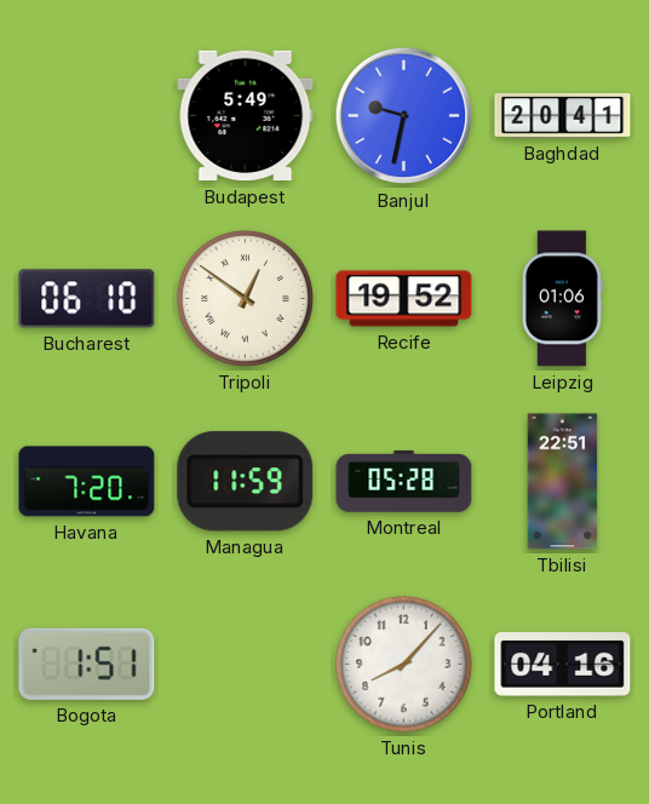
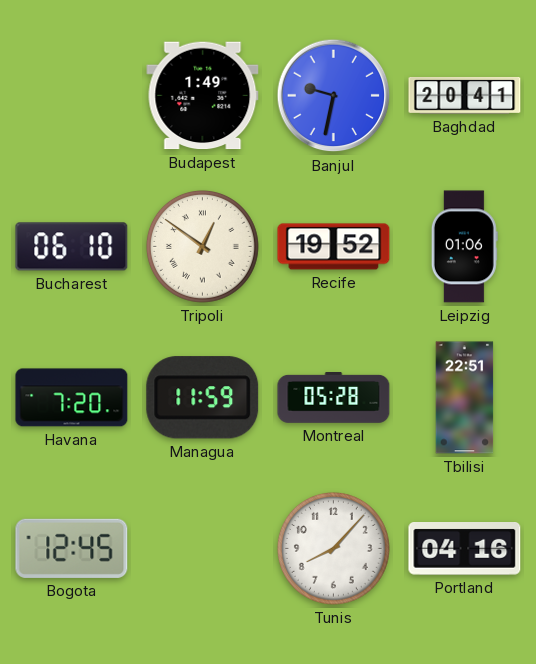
Budapest: 5:49 -> 1:49
Bogota: 1:51 -> 12:45
